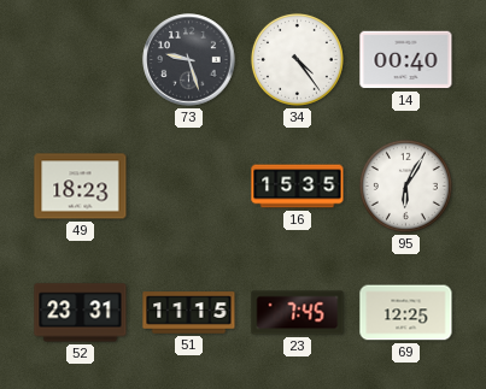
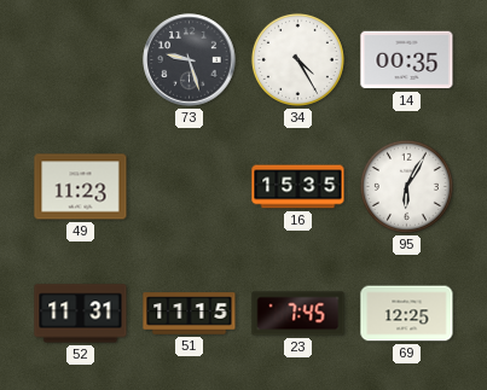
34: 4:24 -> 4:25
14: 00:40 -> 00:35
49: 18:23 -> 11:23
52: 23:31 -> 11:31
